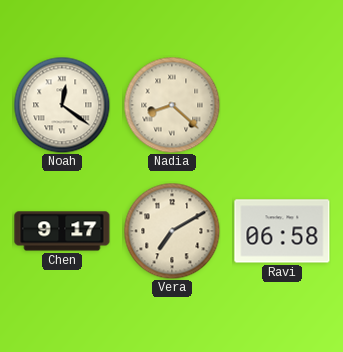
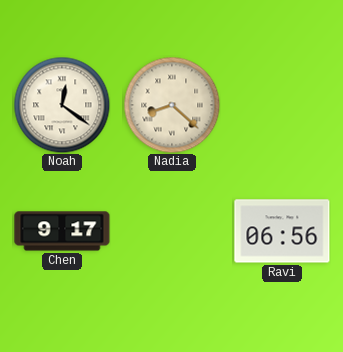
Vera: 7:10 -> none
Ravi: 06:58 -> 06:56
